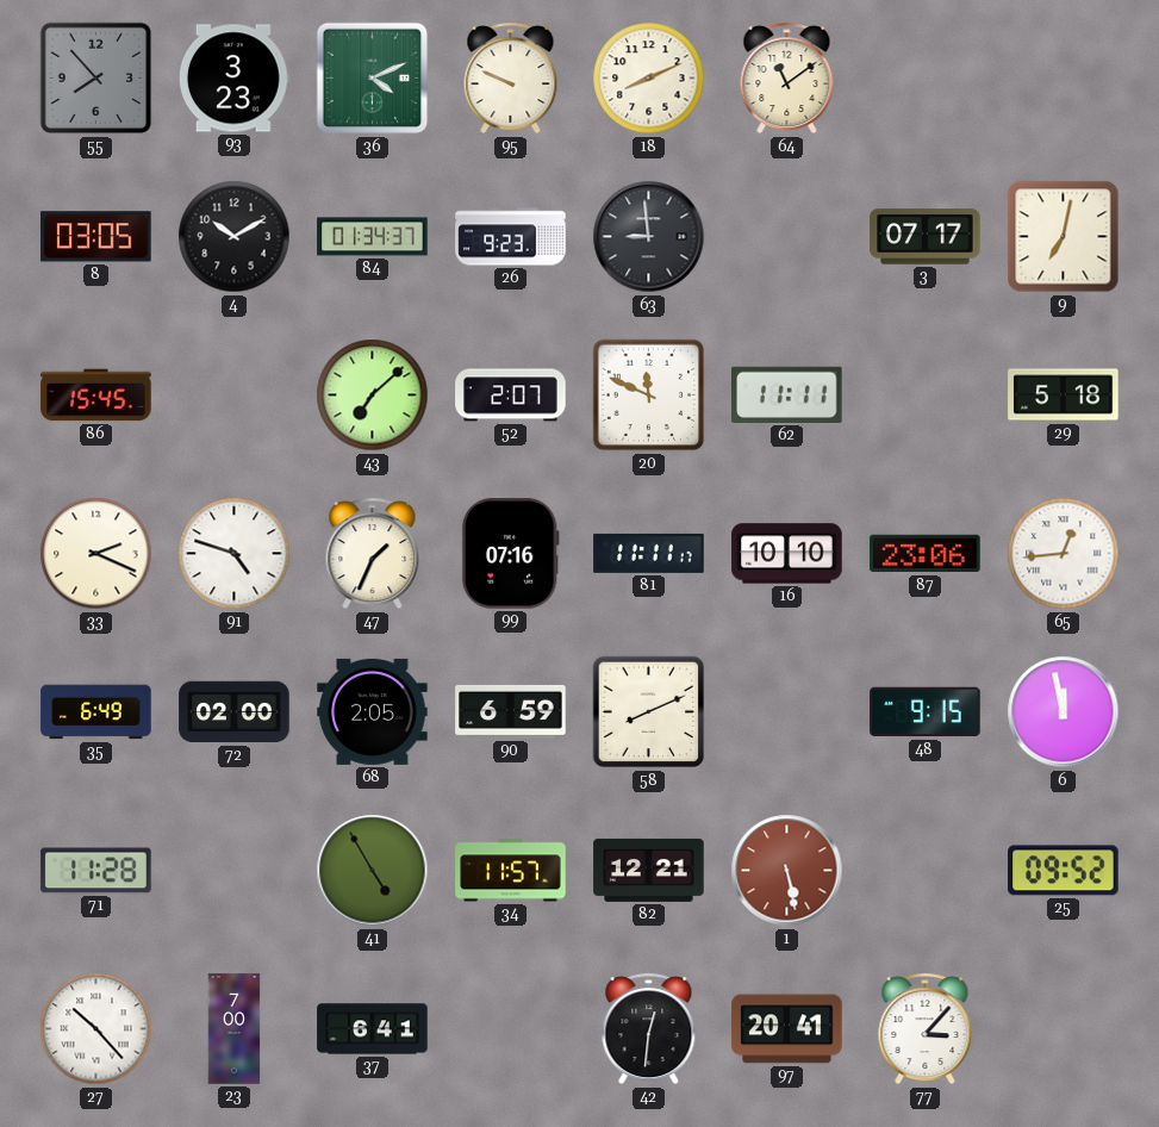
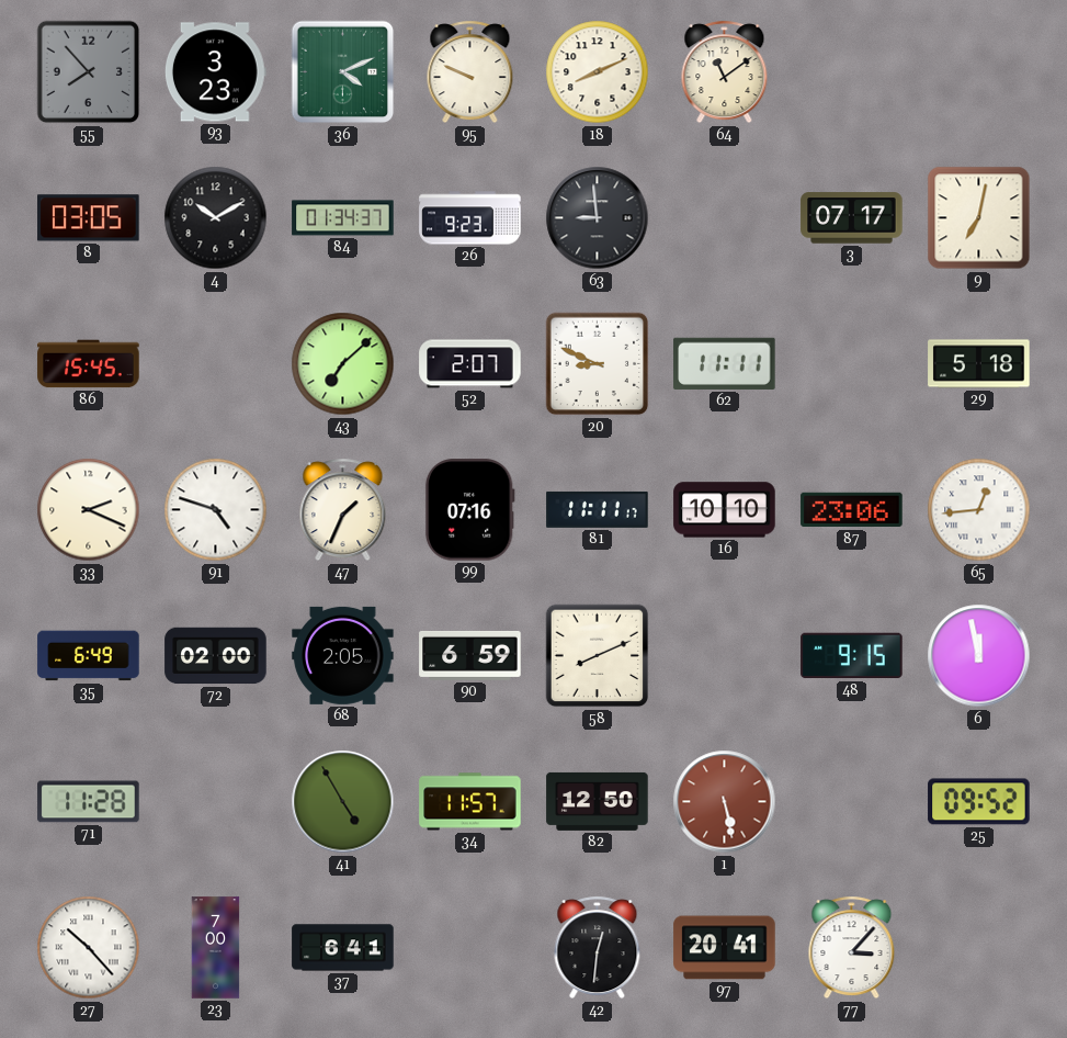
20: 11:49 -> 8:49
82: 12:21 -> 12:50
